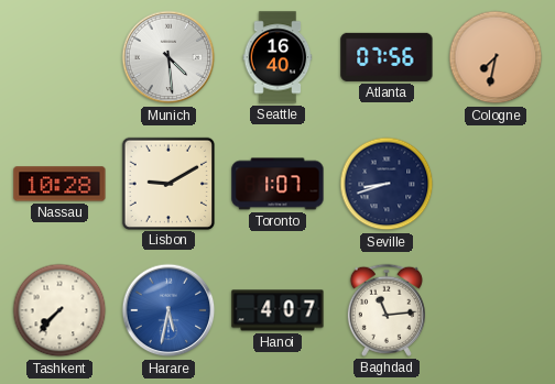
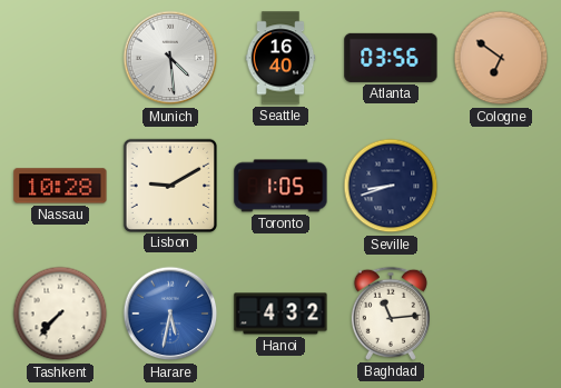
Atlanta: 07:56 -> 03:56
Cologne: 7:32 -> 6:51
Toronto: 1:07 -> 1:05
Hanoi: 4:07 -> 4:32
